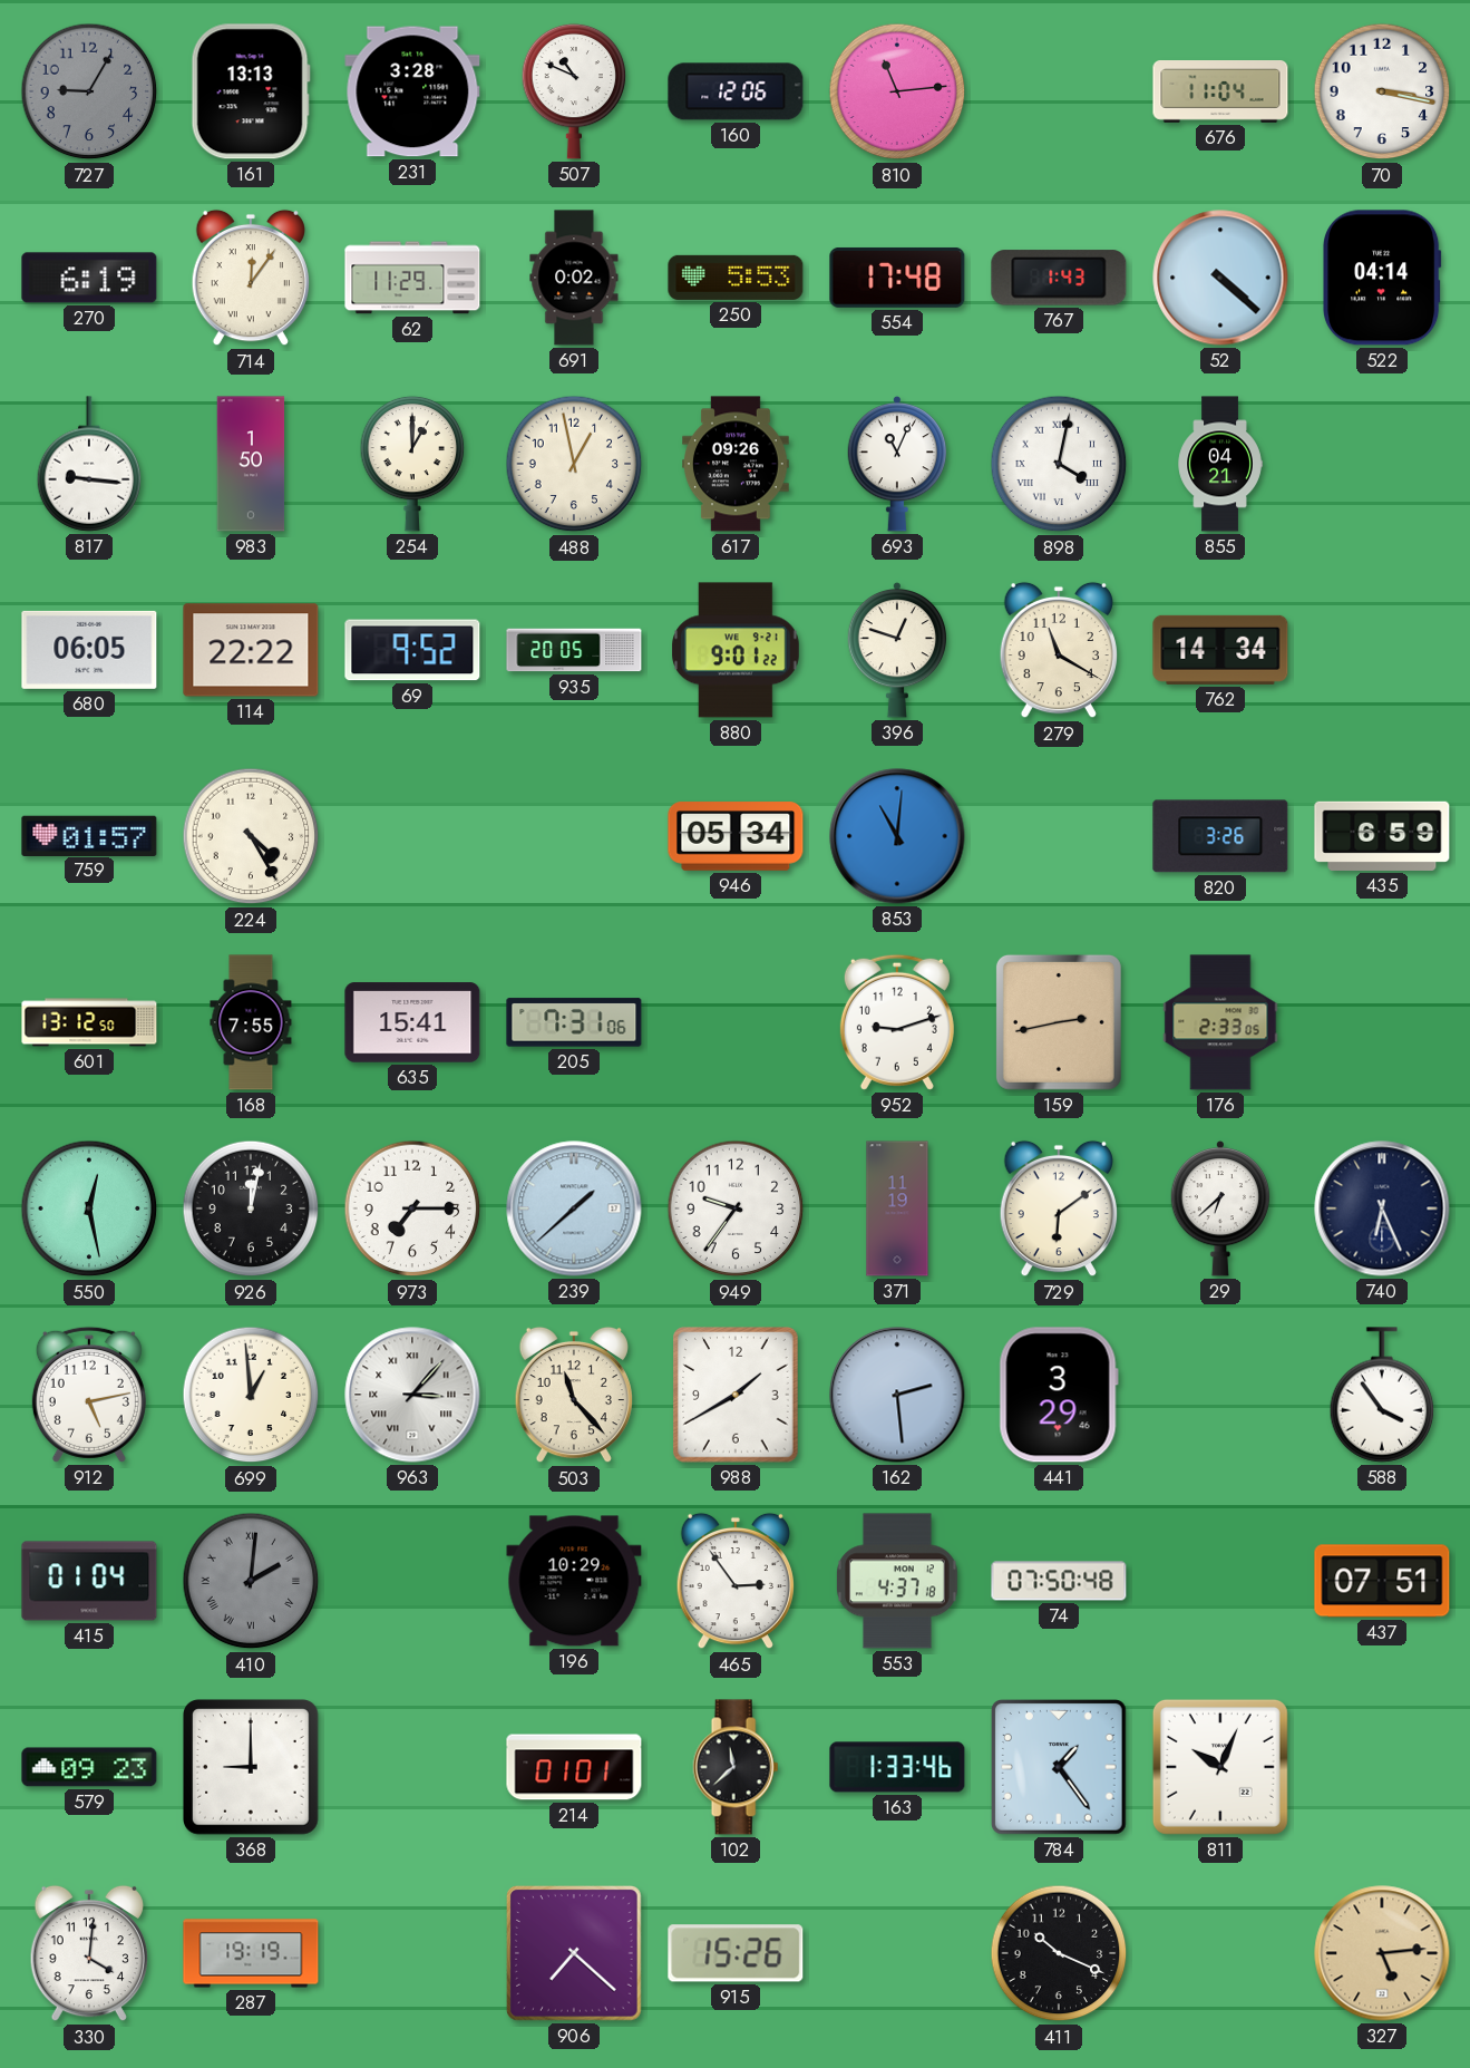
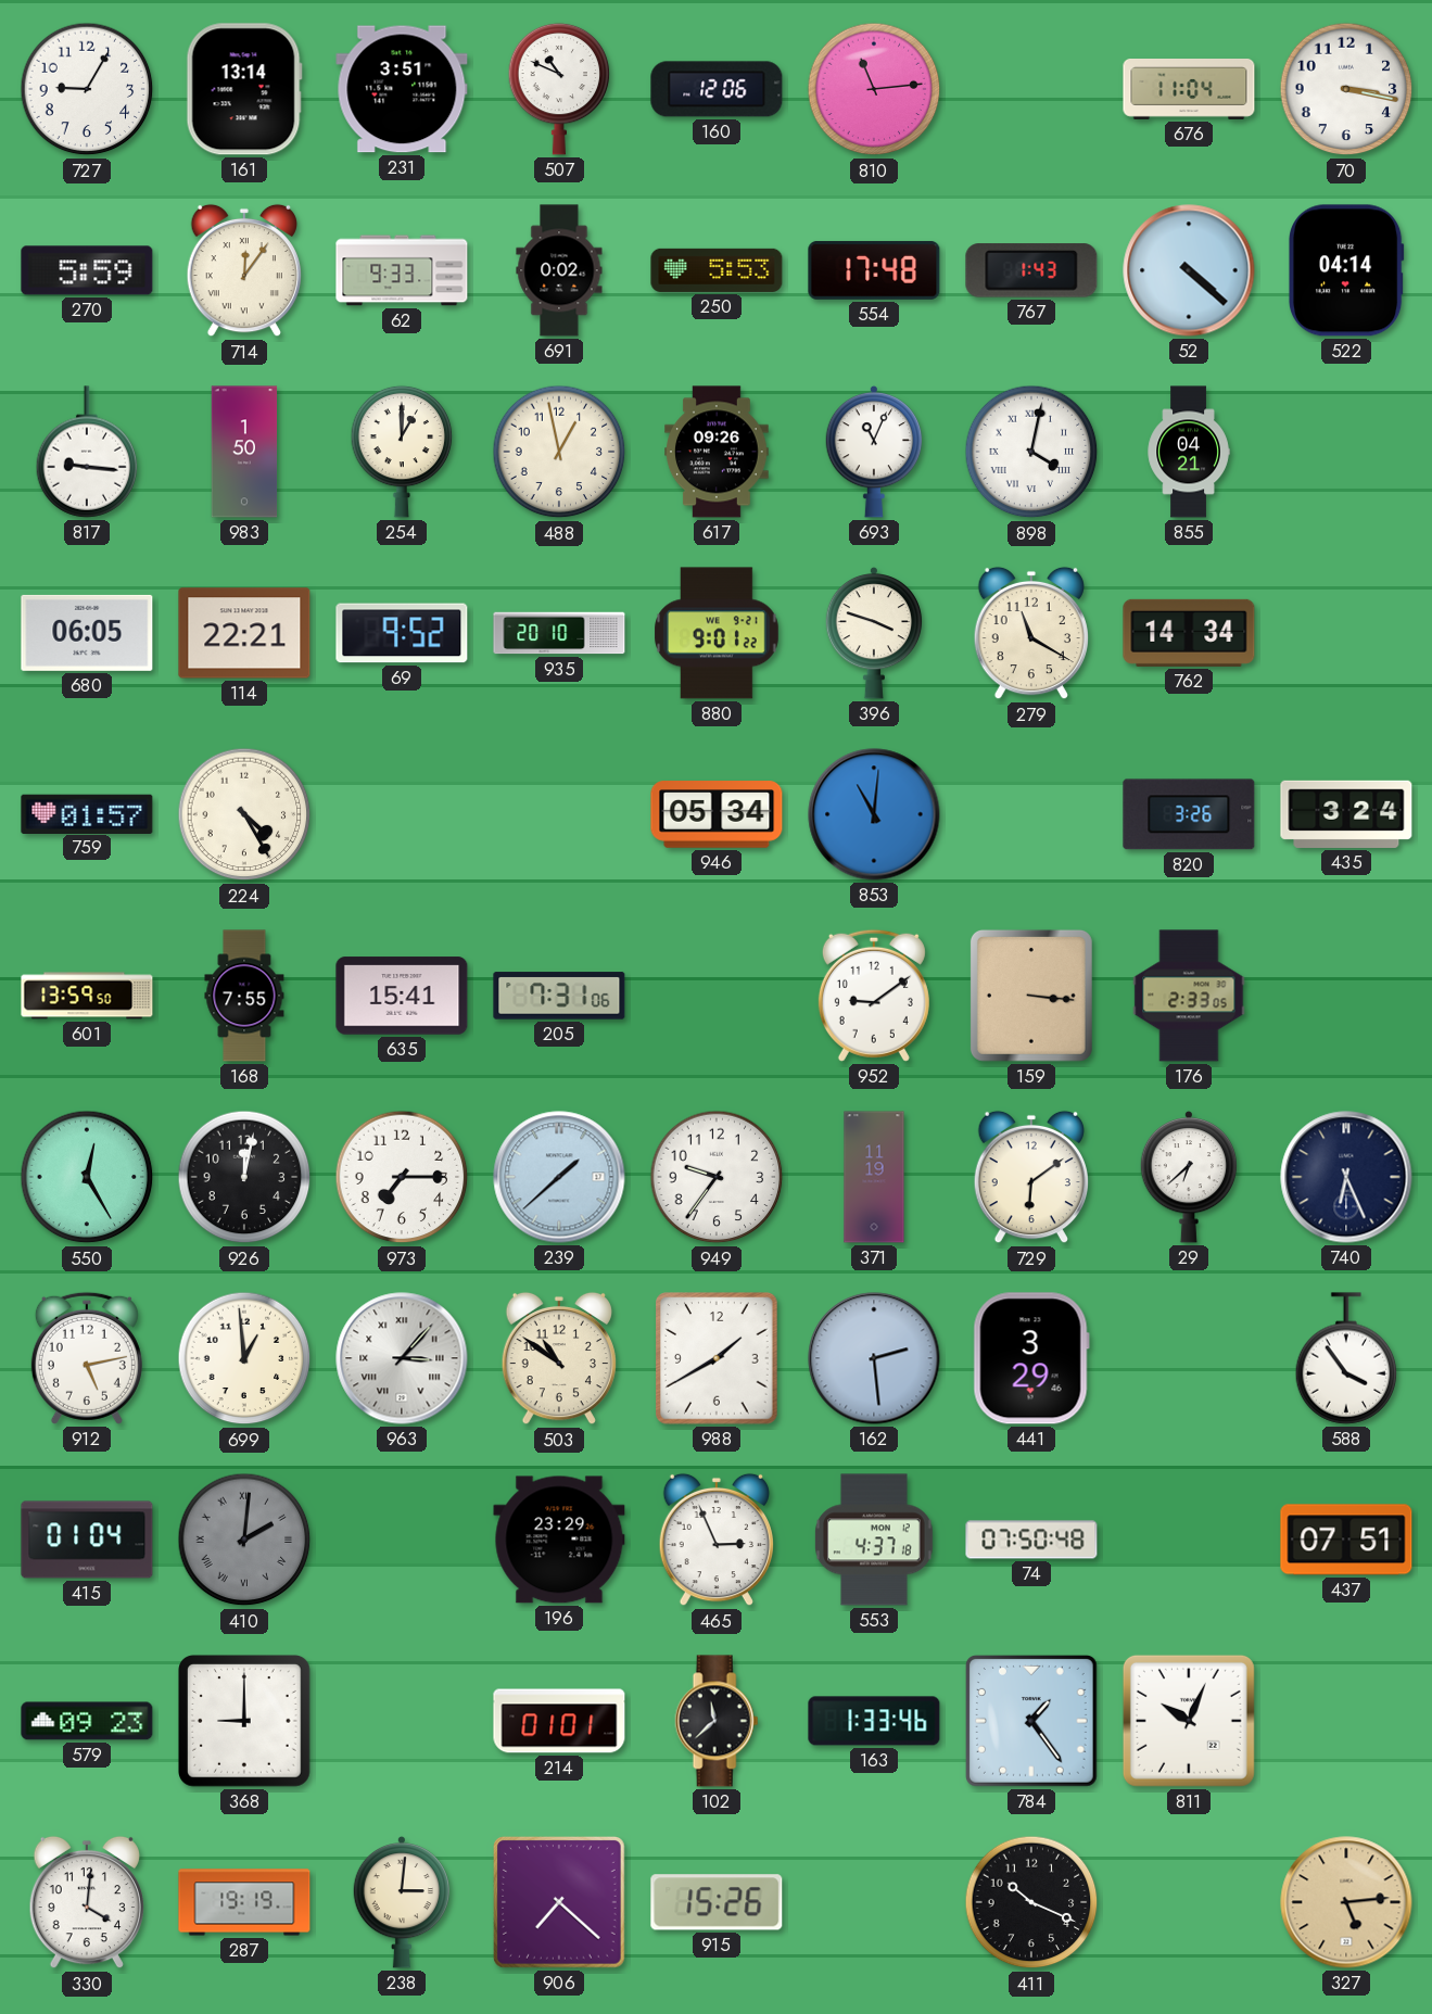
727 dial: grey -> white
161: 13:13 -> 13:14
231: 3:28 -> 3:51
270: 6:19 -> 5:59
62: 11:29 -> 9:33
114: 22:22 -> 22:21
935: 20:05 -> 20:10
396: 12:48 -> 3:48
435: 6:59 -> 3:24
601: 13:12 -> 13:59
952: 9:12 -> 9:09
159: 2:43 -> 3:16
550: 12:28 -> 12:25
503: 11:23 -> 10:51
196: 10:29 -> 23:29
465: 2:54 -> 2:56
238: none -> 3:01
